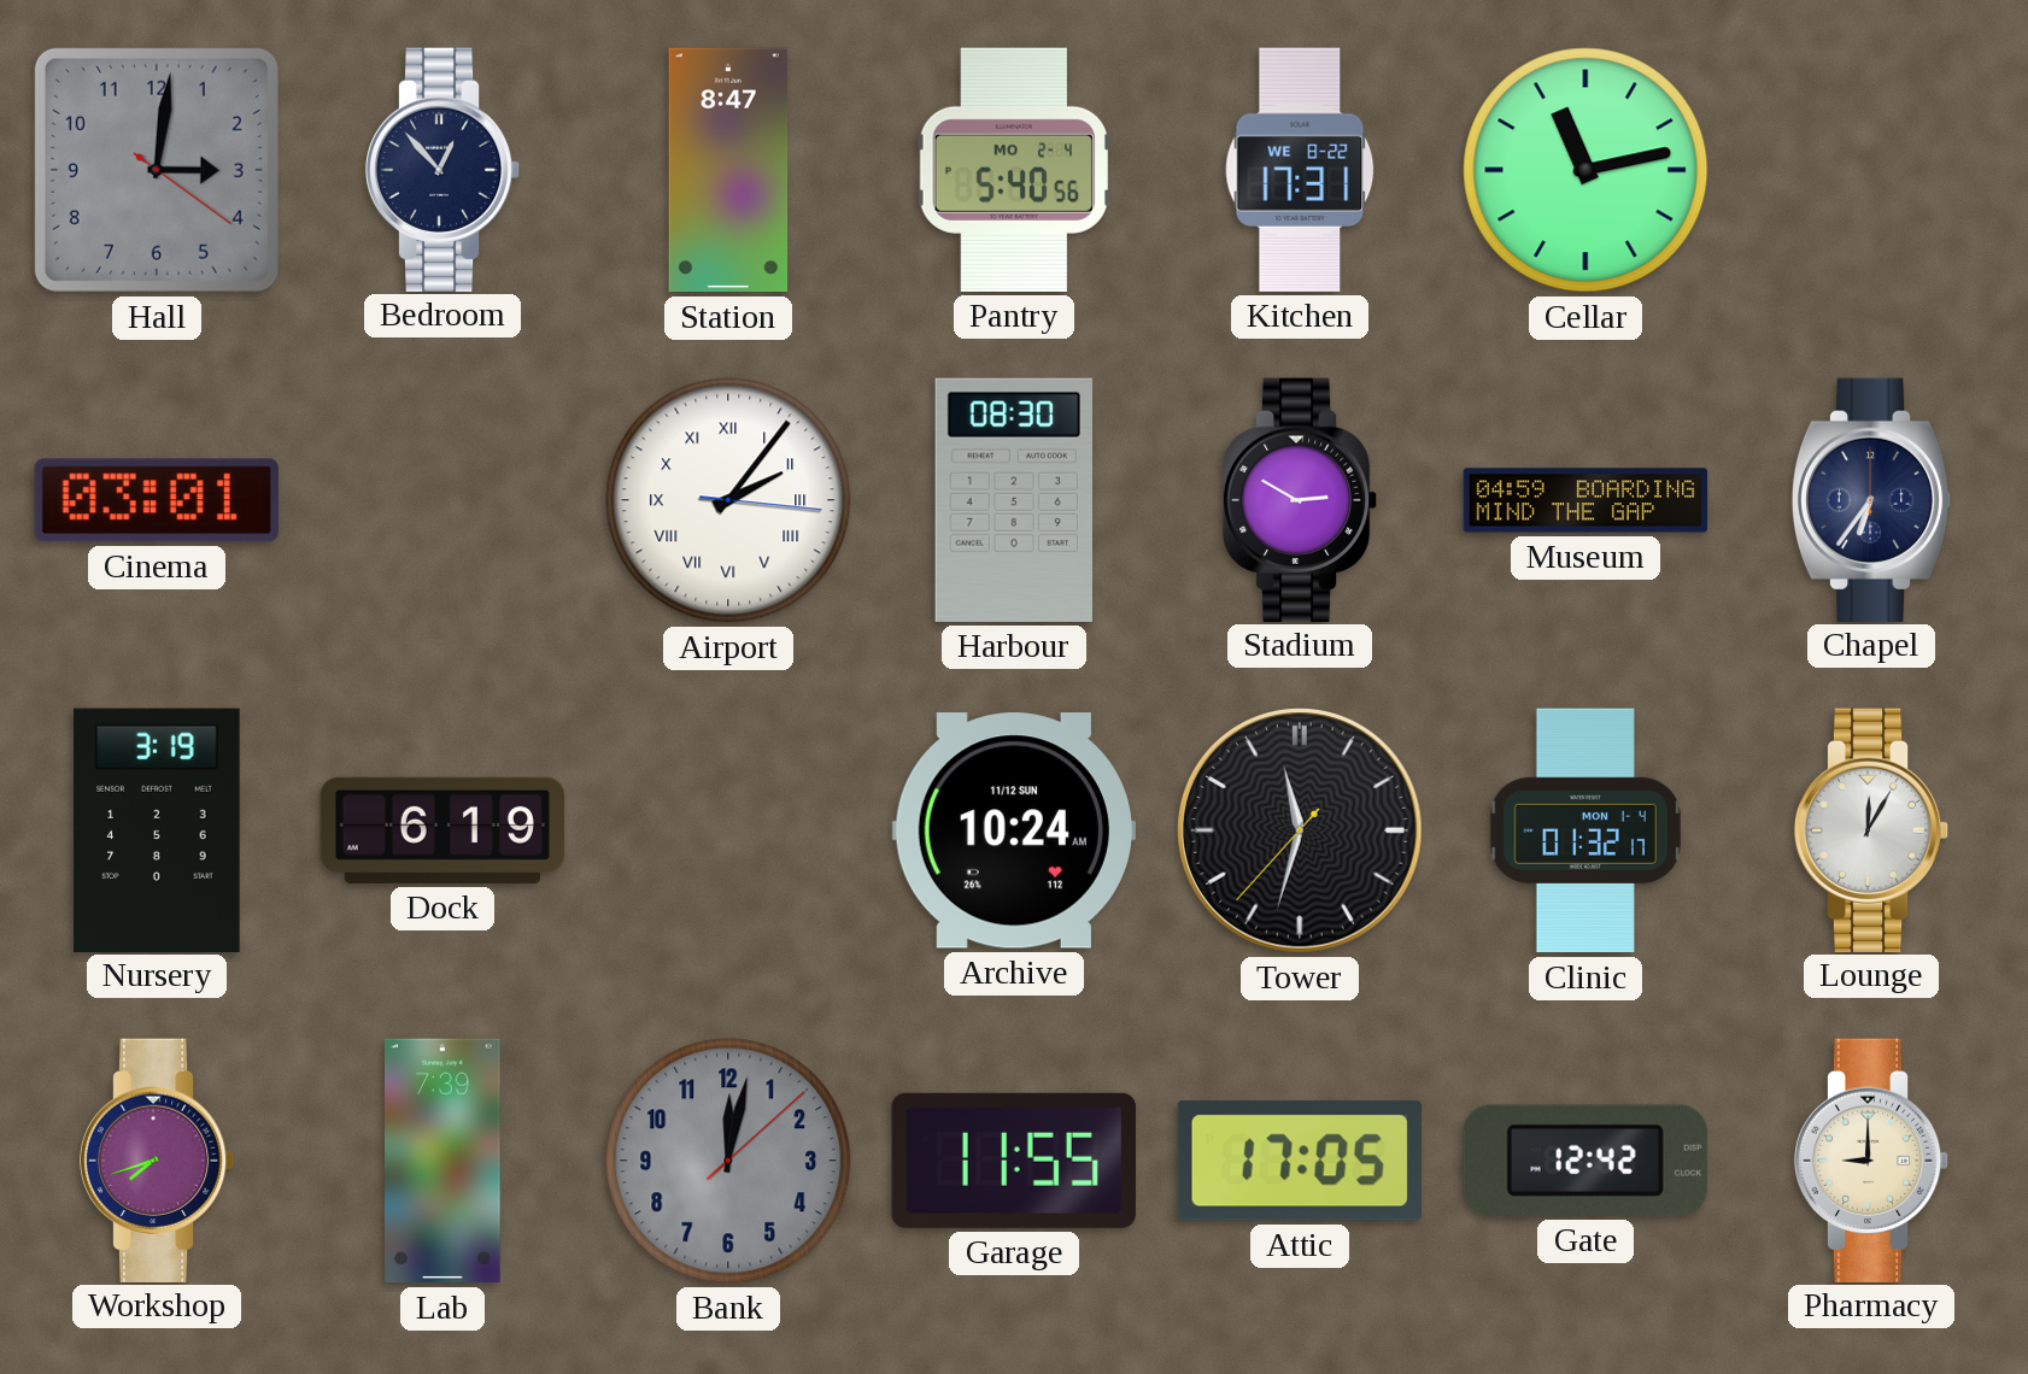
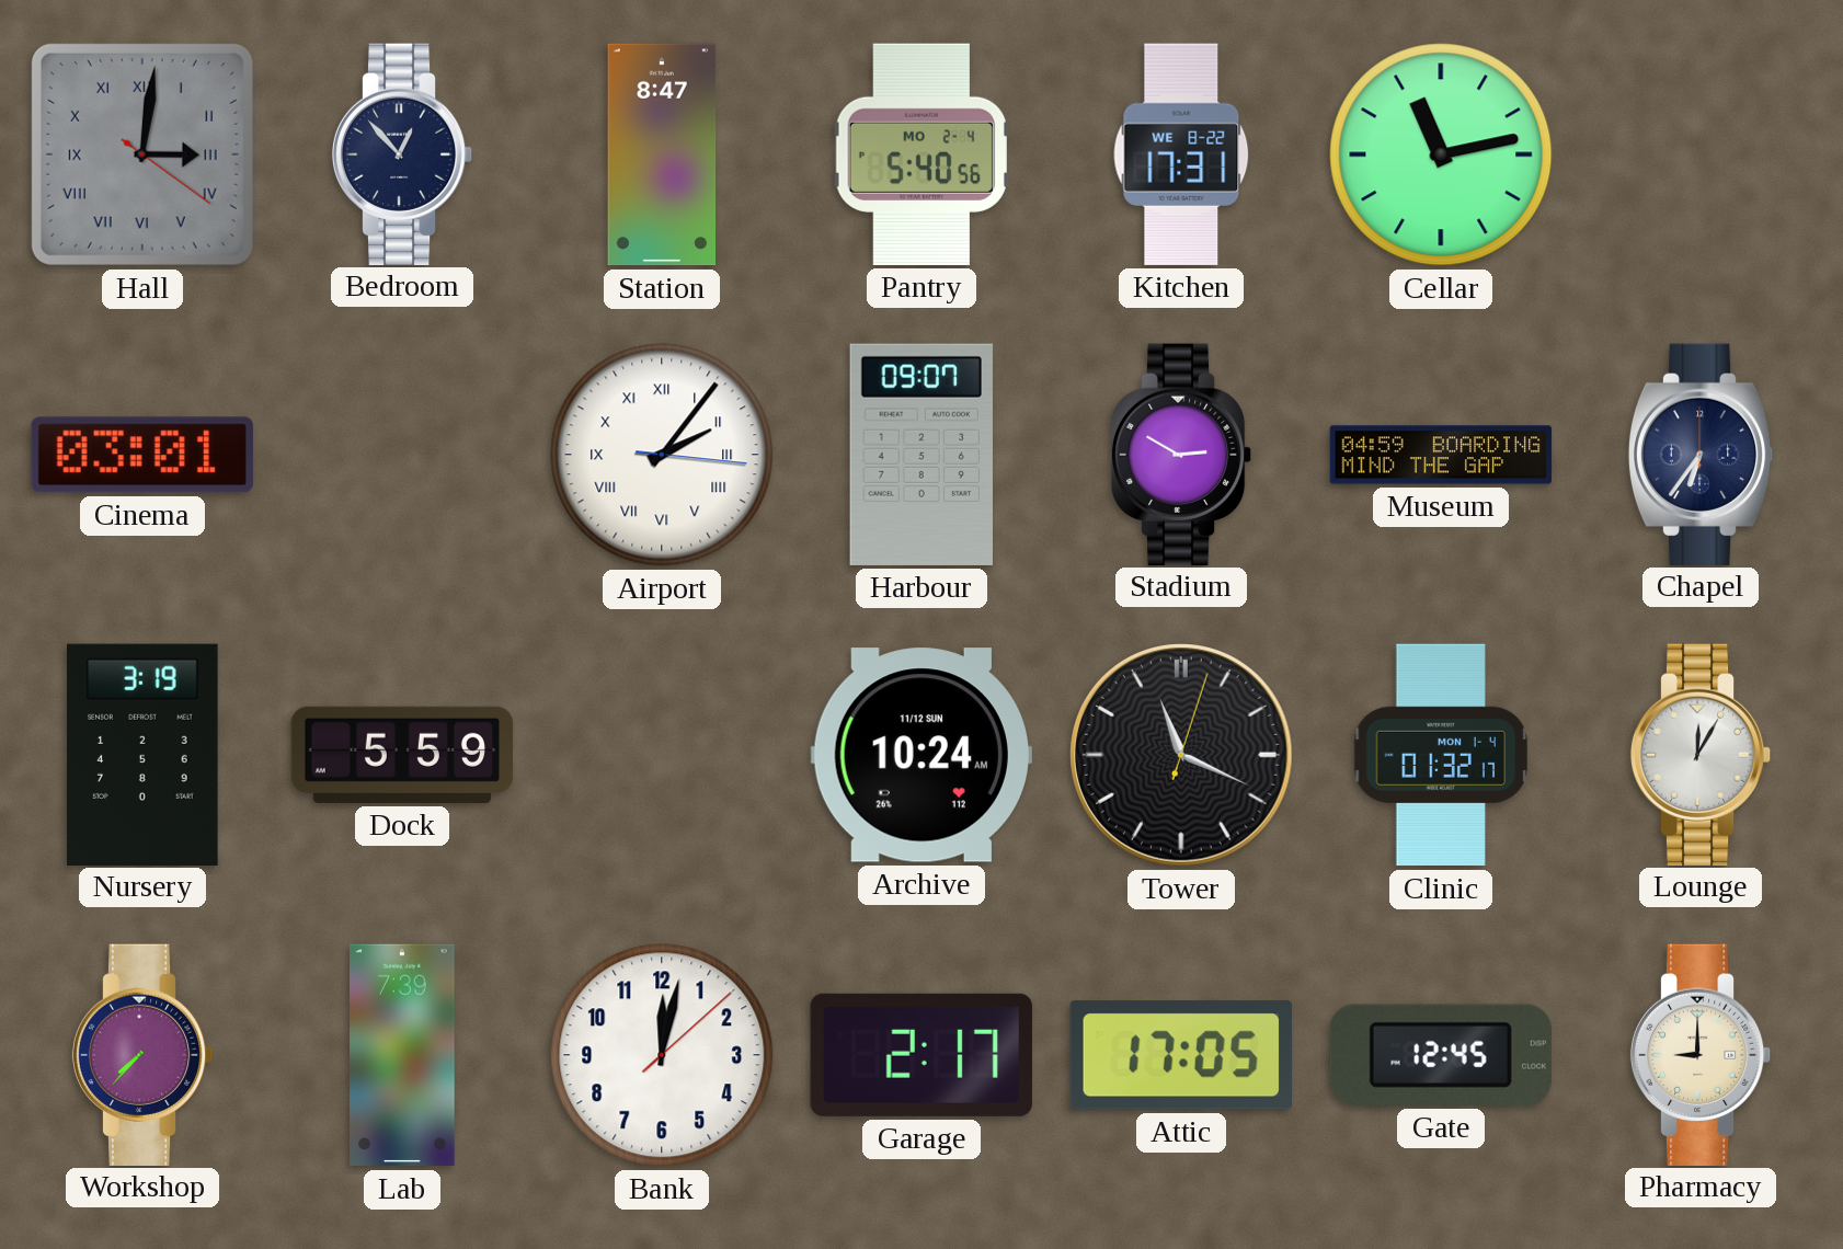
Hall numerals: Arabic -> Roman
Harbour: 08:30 -> 09:07
Dock: 6:19 -> 5:59
Tower: 11:32 -> 11:19
Workshop: 7:42 -> 7:37
Bank dial: grey -> white
Garage: 11:55 -> 2:17
Gate: 12:42 -> 12:45
